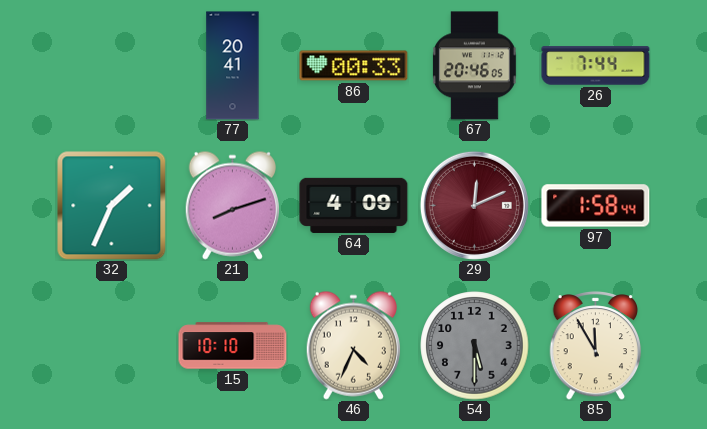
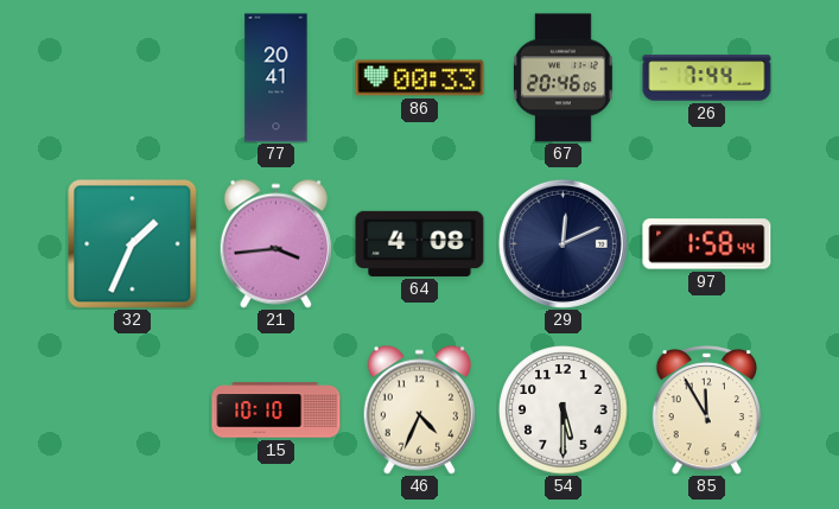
21: 8:12 -> 3:44
64: 4:09 -> 4:08
29 dial: burgundy -> navy
54 dial: grey -> white
